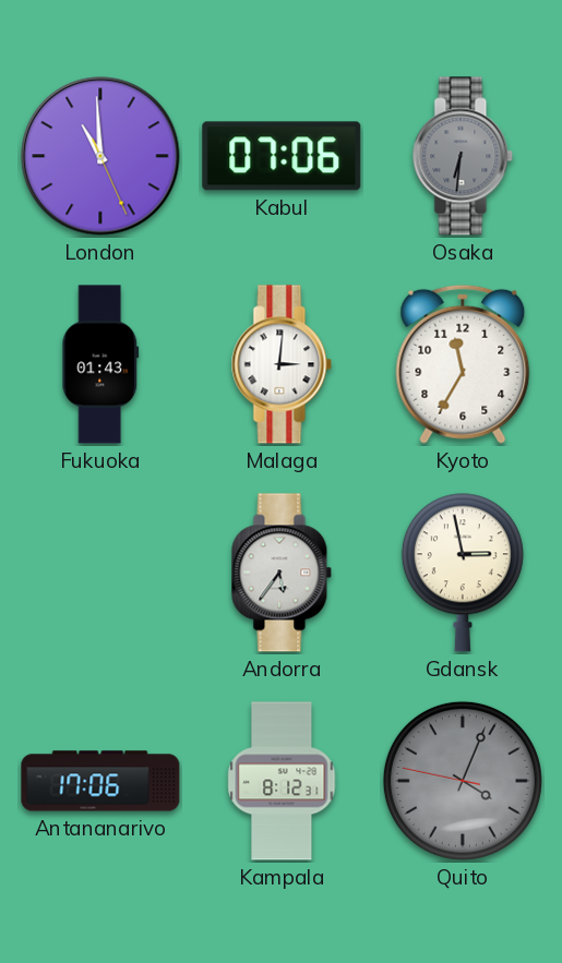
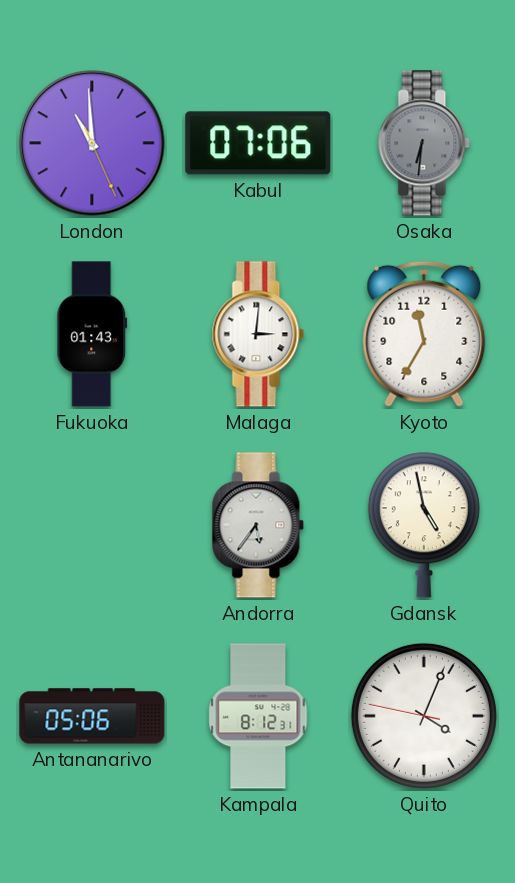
Gdansk: 2:58 -> 4:58
Antananarivo: 17:06 -> 05:06
Quito dial: grey -> white
